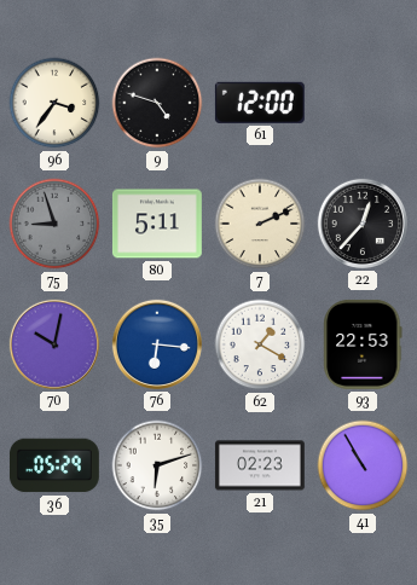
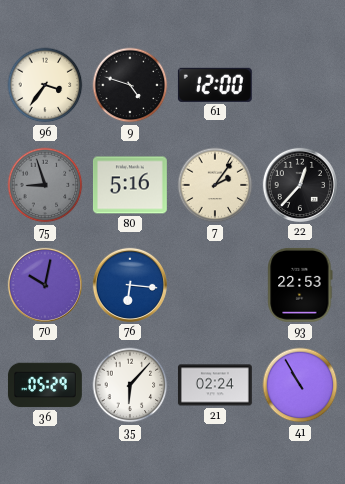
80: 5:11 -> 5:16
7: 2:11 -> 2:06
62: 1:20 -> none
35: 6:12 -> 6:07
21: 02:23 -> 02:24
